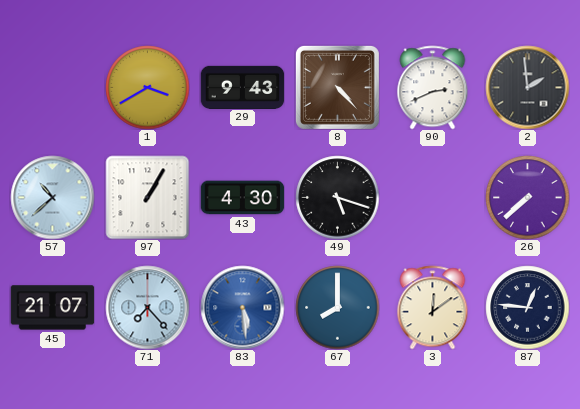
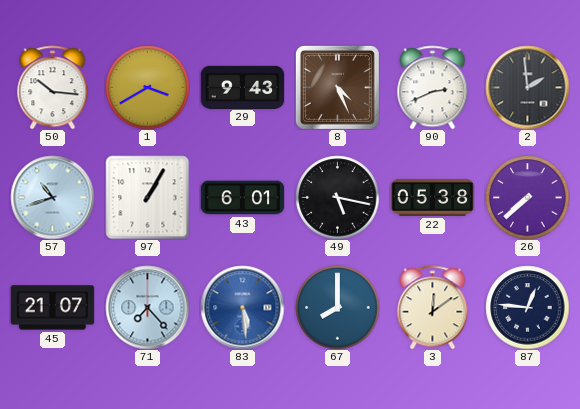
50: none -> 10:16
8: 4:23 -> 4:26
57: 10:38 -> 10:42
43: 4:30 -> 6:01
49: 5:18 -> 5:17
22: none -> 05:38
